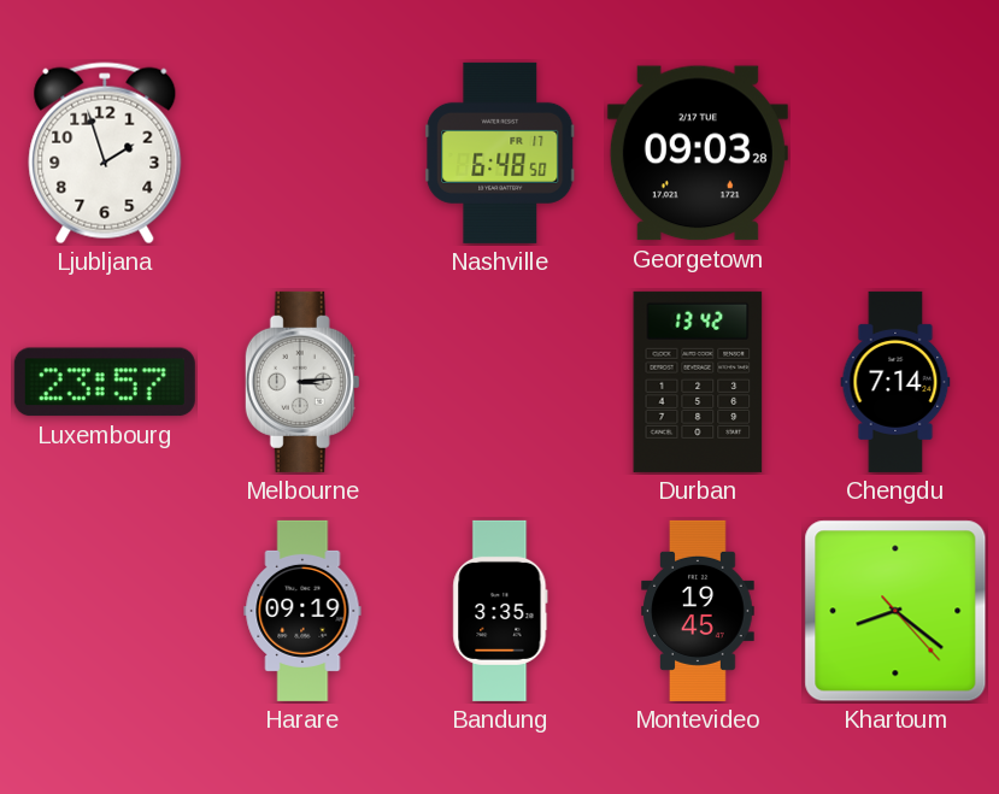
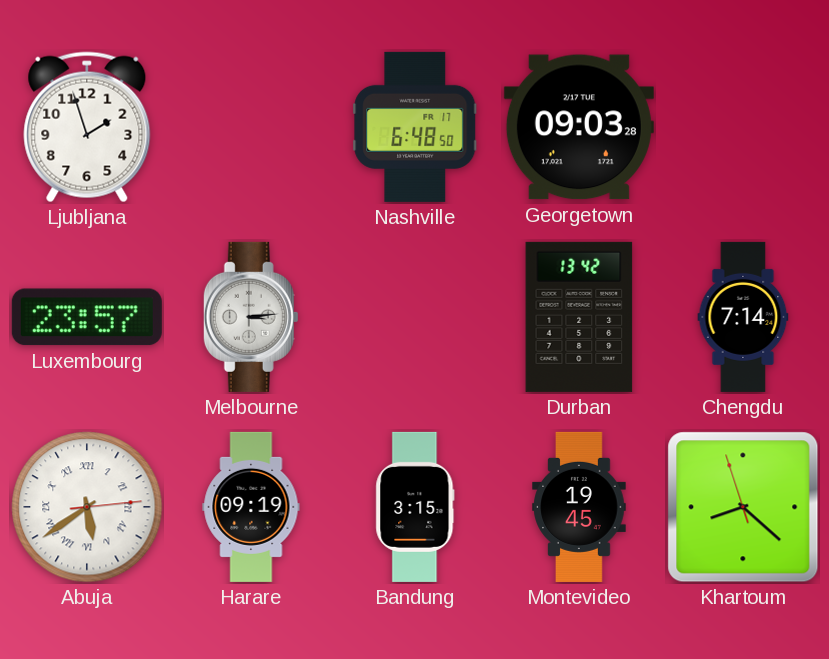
Abuja: none -> 5:39
Bandung: 3:35 -> 3:15
Khartoum: 8:21:23 -> 8:21:57
